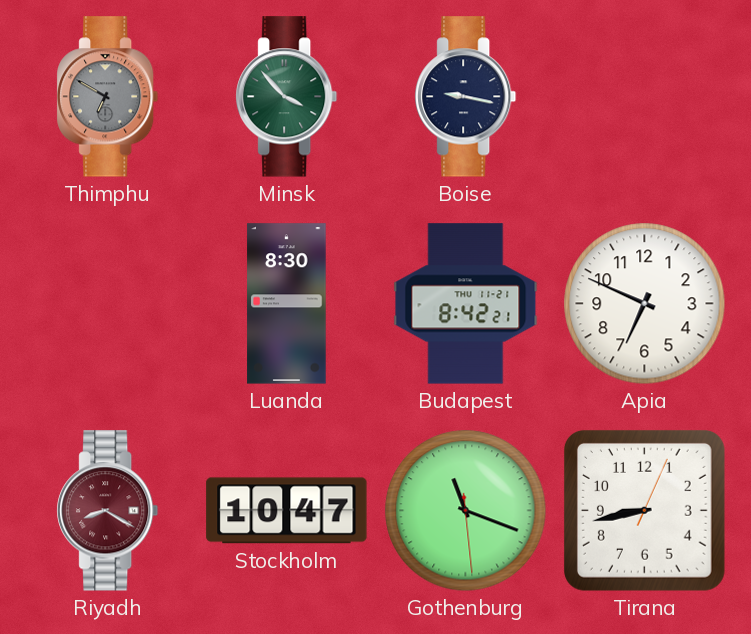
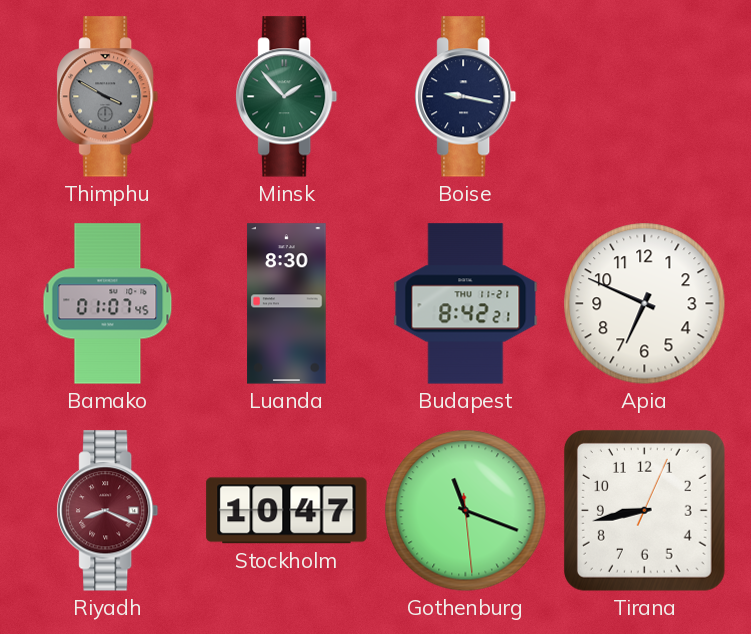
Thimphu: 6:50 -> 3:50
Minsk: 3:53 -> 1:53
Bamako: none -> 01:07
Riyadh: 8:20 -> 8:19
